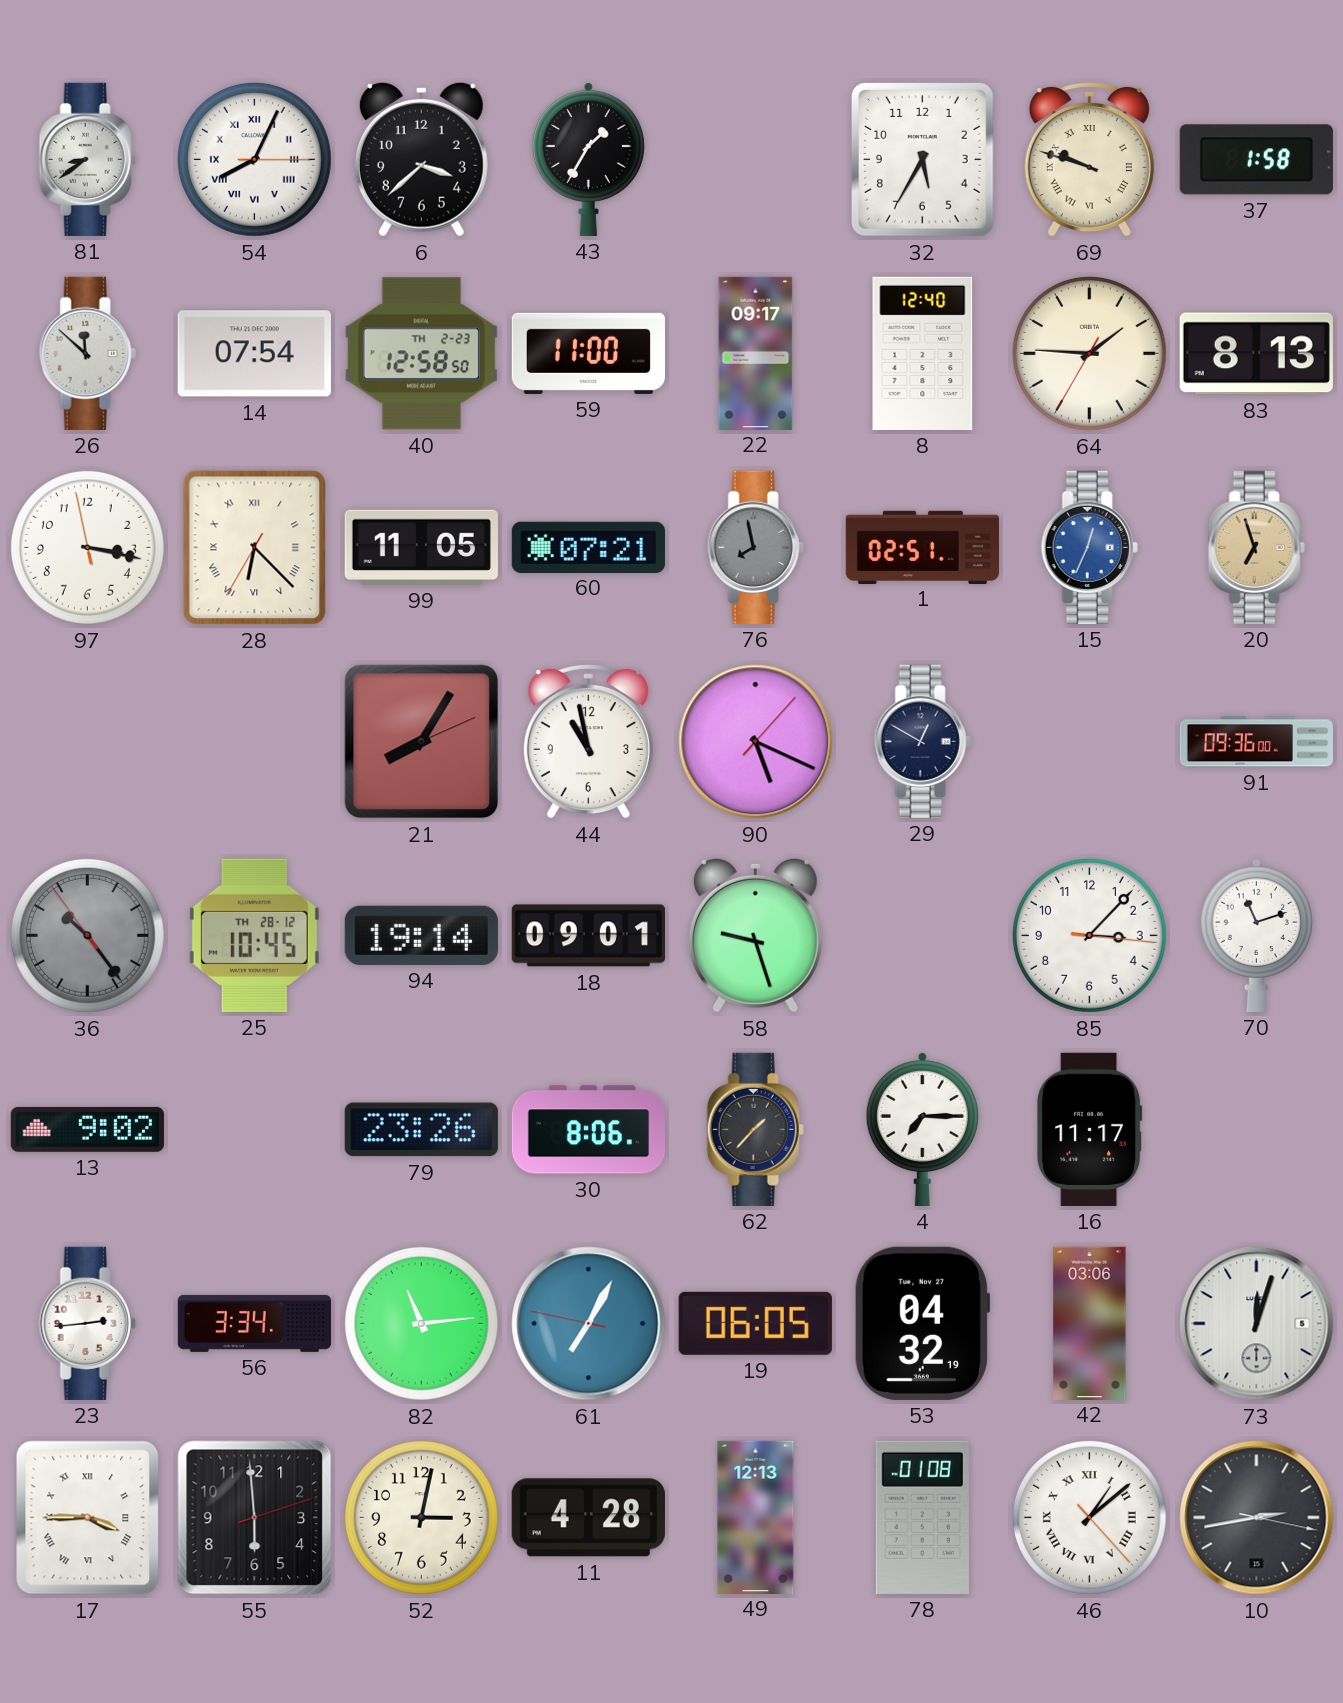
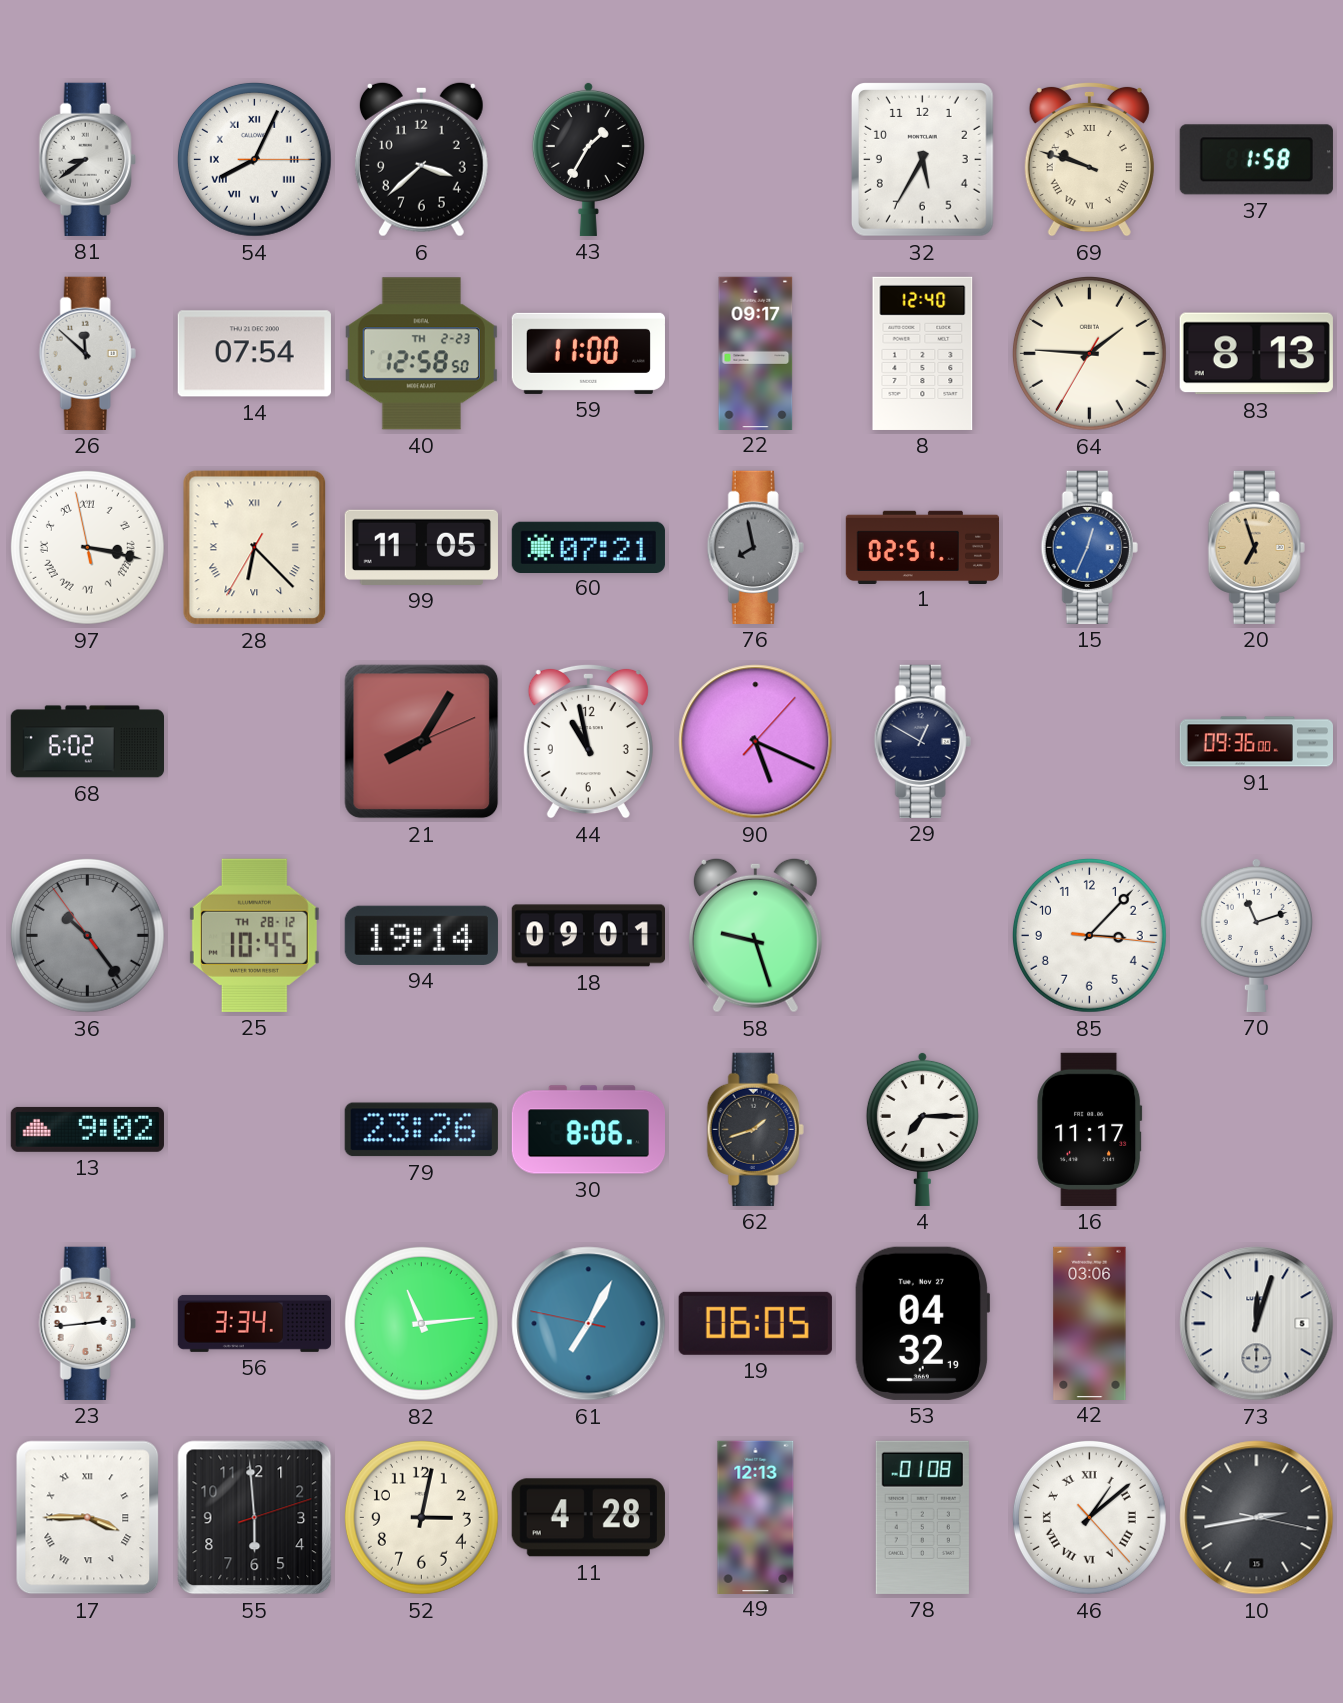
97 numerals: Arabic -> Roman
68: none -> 6:02
62: 1:37 -> 1:42
